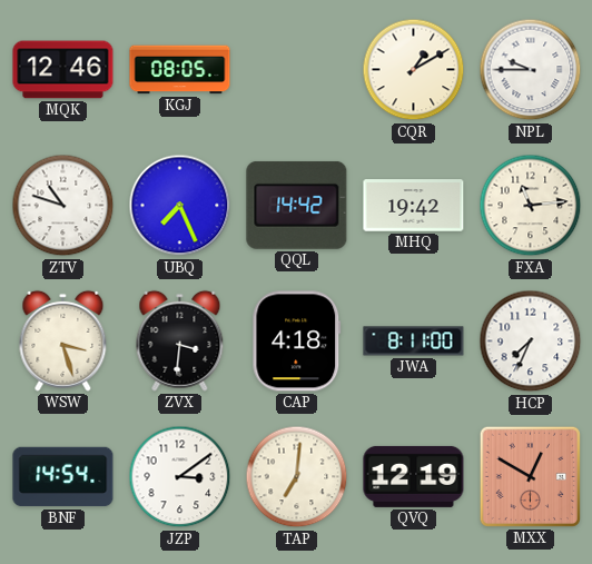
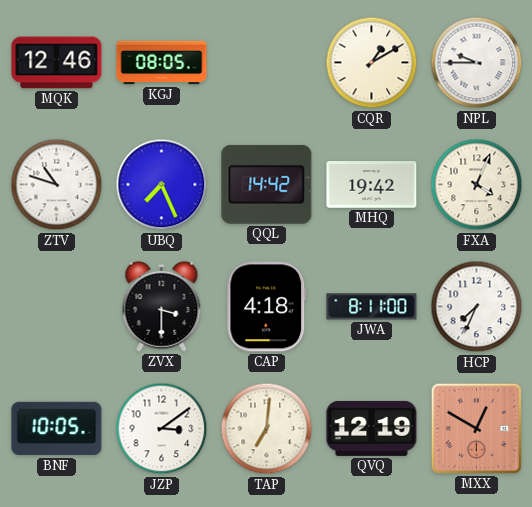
FXA: 11:14 -> 4:04
WSW: 3:27 -> none
ZVX: 3:31 -> 3:30
BNF: 14:54 -> 10:05
